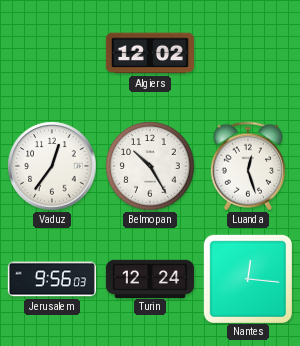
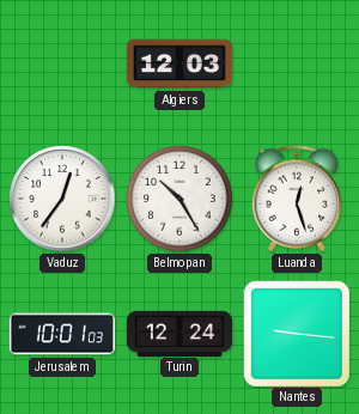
Algiers: 12:02 -> 12:03
Jerusalem: 9:56 -> 10:01
Nantes: 12:16 -> 9:16
